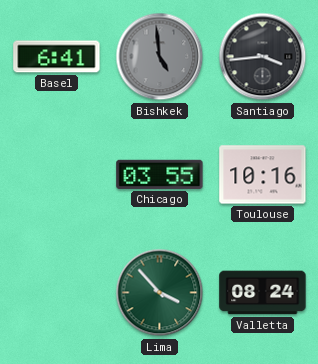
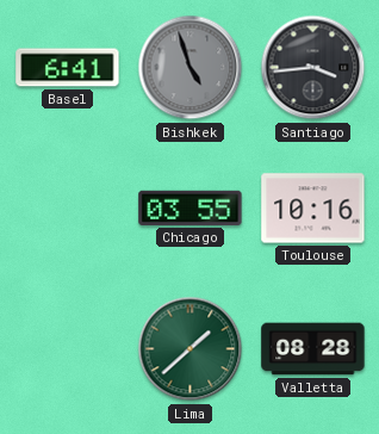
Bishkek: 4:59 -> 4:57
Lima: 3:53 -> 1:38
Valletta: 08:24 -> 08:28
